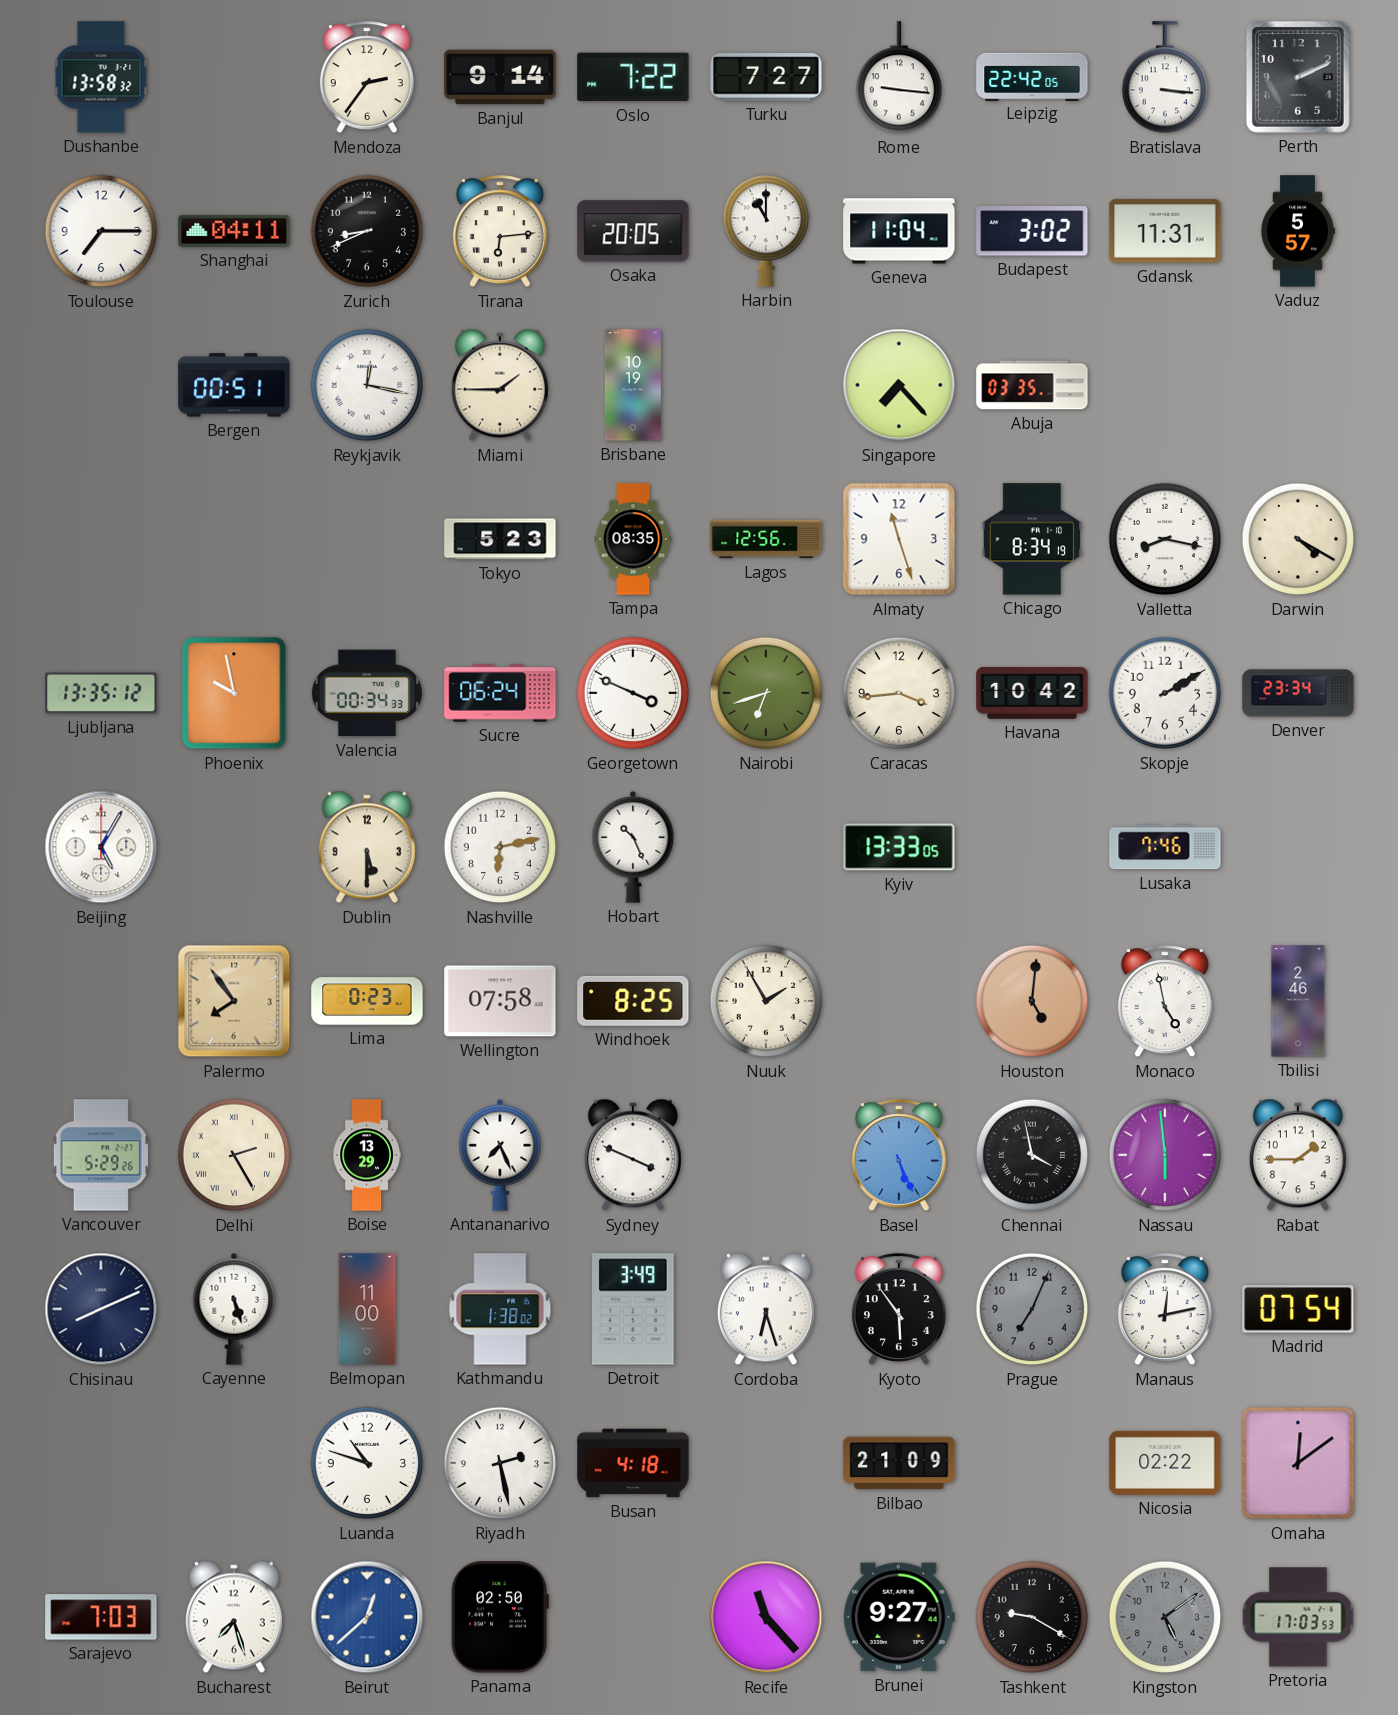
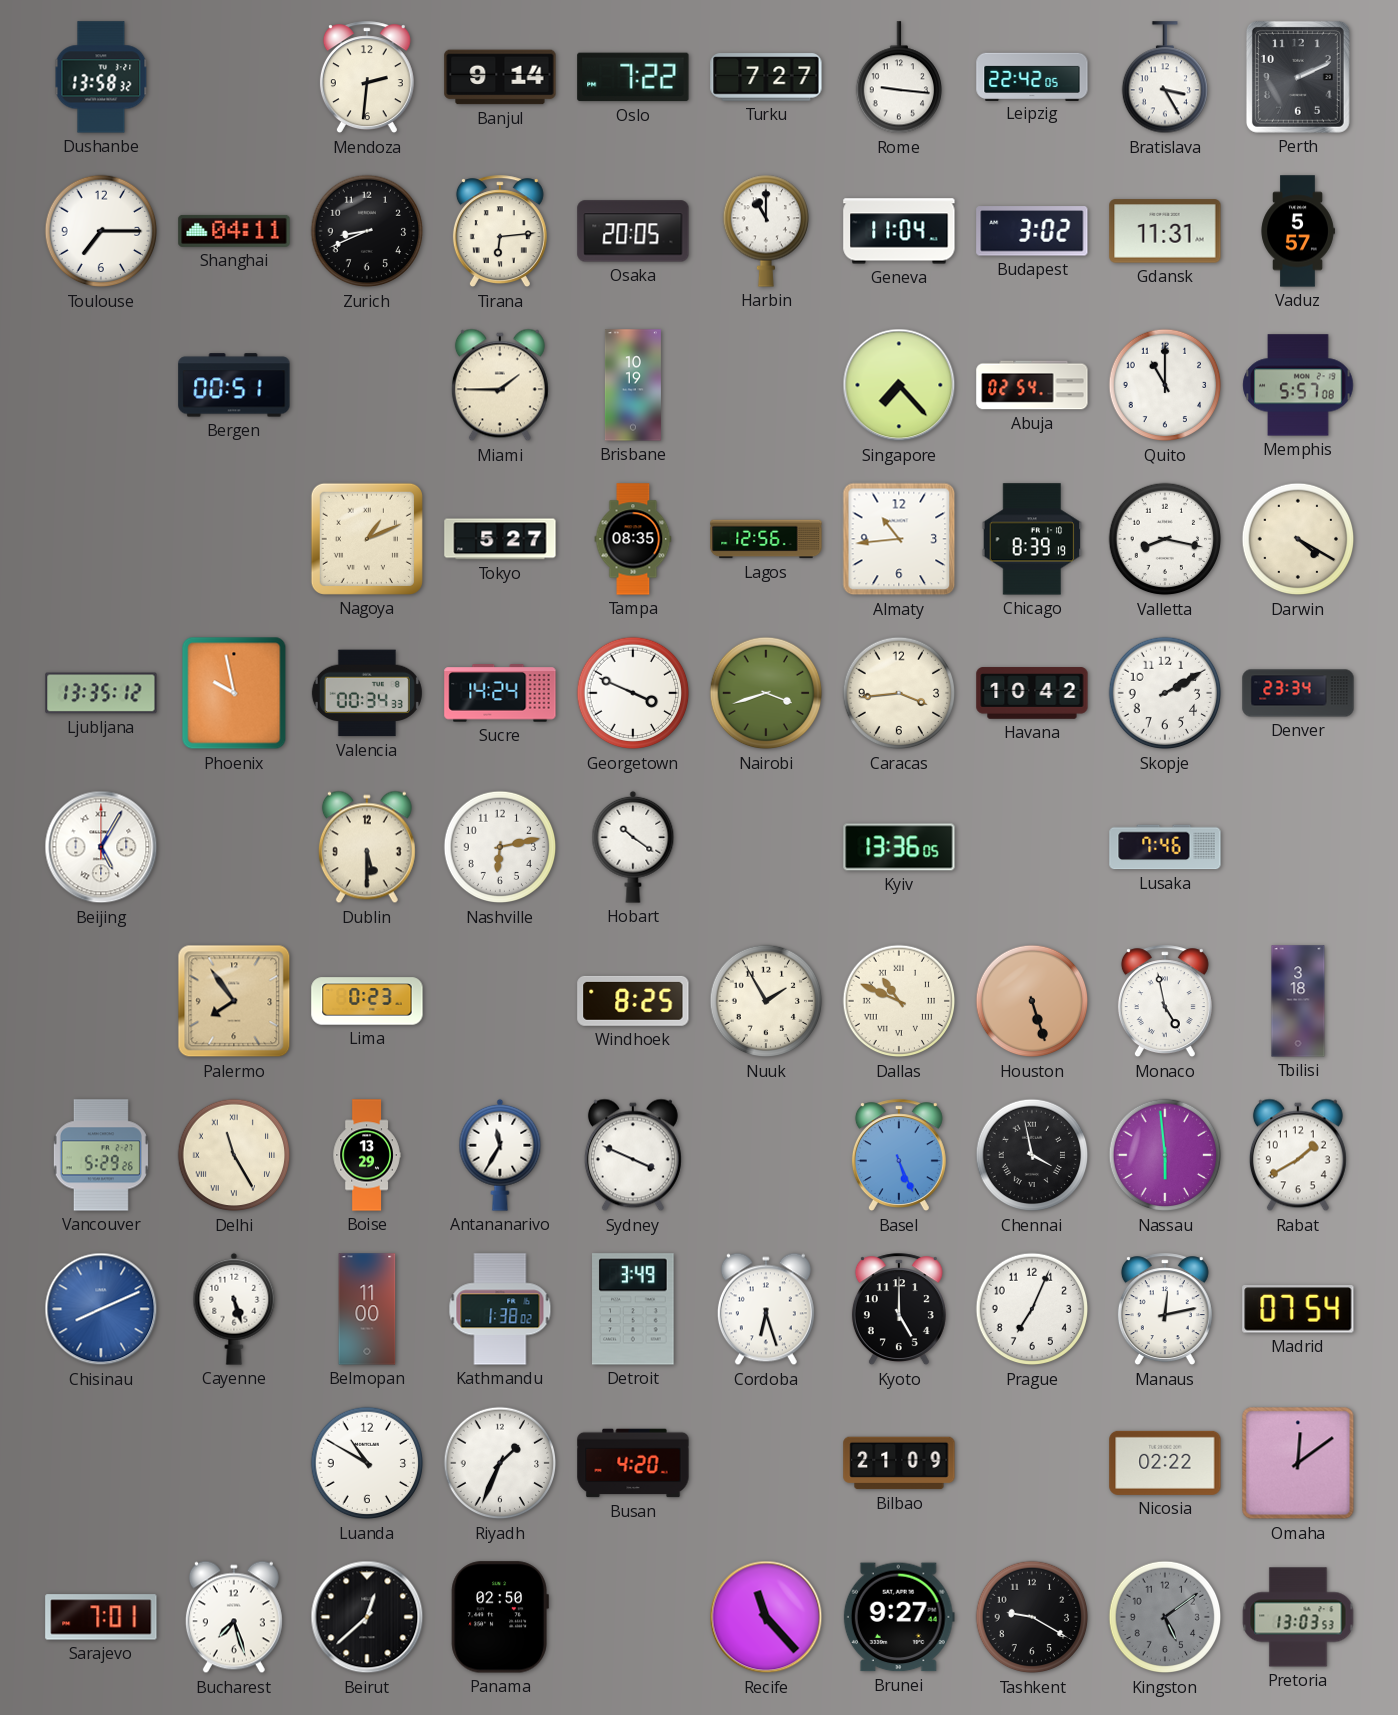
Mendoza: 2:36 -> 2:31
Bratislava: 3:16 -> 3:25
Reykjavik: 12:17 -> none
Abuja: 03:35 -> 02:54
Quito: none -> 11:00
Memphis: none -> 5:57
Nagoya: none -> 1:11
Tokyo: 5:23 -> 5:27
Almaty: 11:27 -> 10:44
Chicago: 8:34 -> 8:39
Sucre: 06:24 -> 14:24
Nairobi: 6:42 -> 3:42
Hobart: 10:26 -> 10:21
Kyiv: 13:33 -> 13:36
Wellington: 07:58 -> none
Dallas: none -> 10:49
Houston: 5:01 -> 5:27
Tbilisi: 2:46 -> 3:18
Delhi: 2:25 -> 11:25
Antananarivo: 7:26 -> 11:35
Rabat: 1:45 -> 1:40
Chisinau dial: navy -> blue
Kyoto: 5:54 -> 5:00
Prague dial: grey -> white
Luanda: 10:48 -> 10:50
Riyadh: 2:28 -> 1:34
Busan: 4:18 -> 4:20
Sarajevo: 7:03 -> 7:01
Beirut dial: blue -> black
Pretoria: 17:03 -> 13:03
